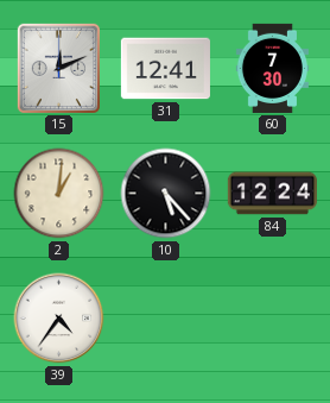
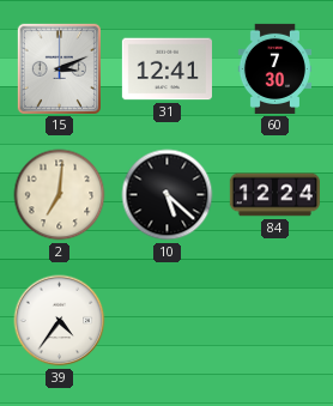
15: 12:11 -> 3:11
2: 1:01 -> 7:01
10: 5:23 -> 5:22
